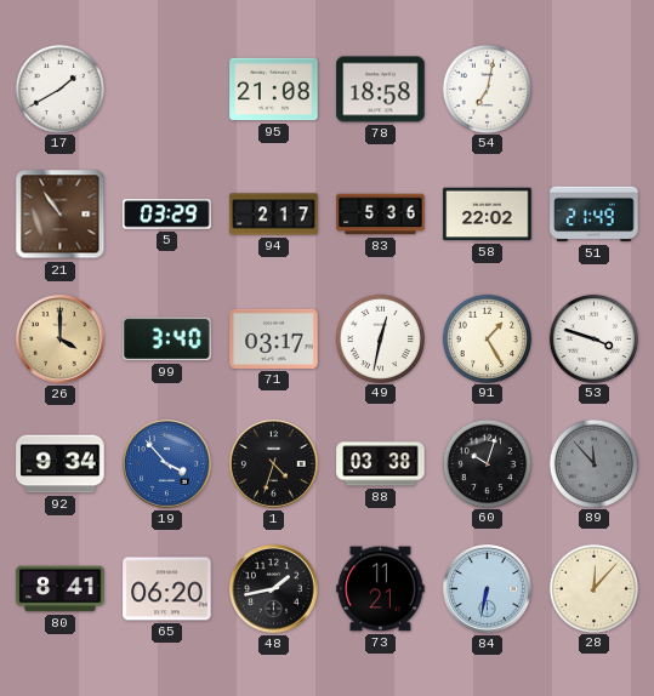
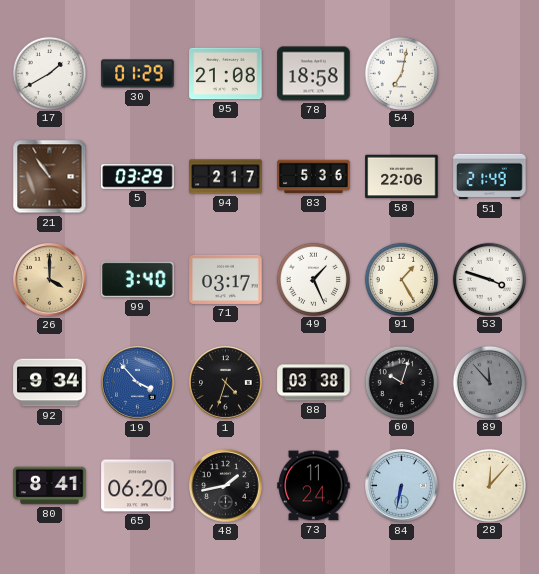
30: none -> 01:29
58: 22:02 -> 22:06
49: 12:32 -> 1:26
73: 11:21 -> 11:24
